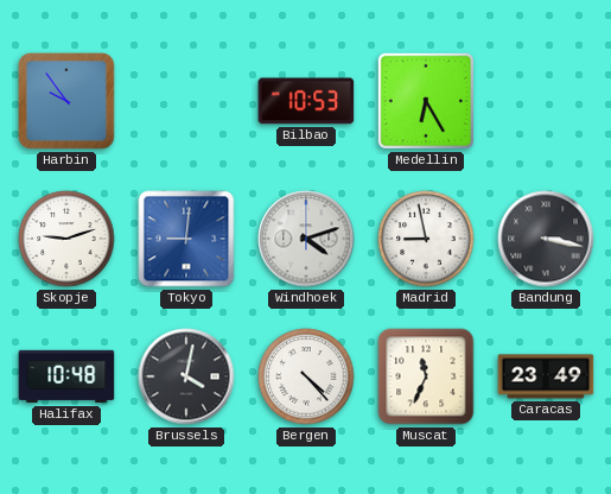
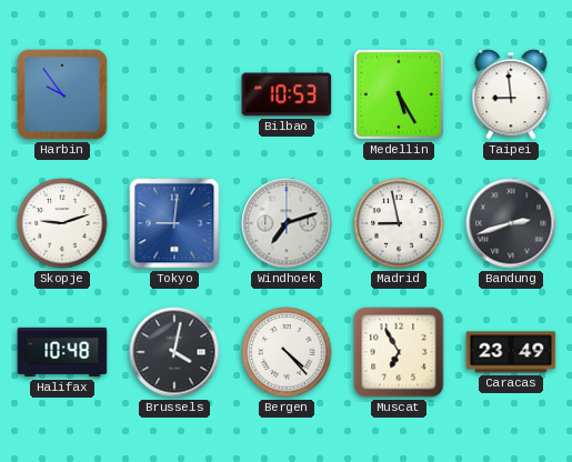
Medellin: 6:25 -> 5:25
Taipei: none -> 8:59
Windhoek: 4:12 -> 7:12
Bandung: 3:17 -> 2:42
Muscat: 11:34 -> 6:55
